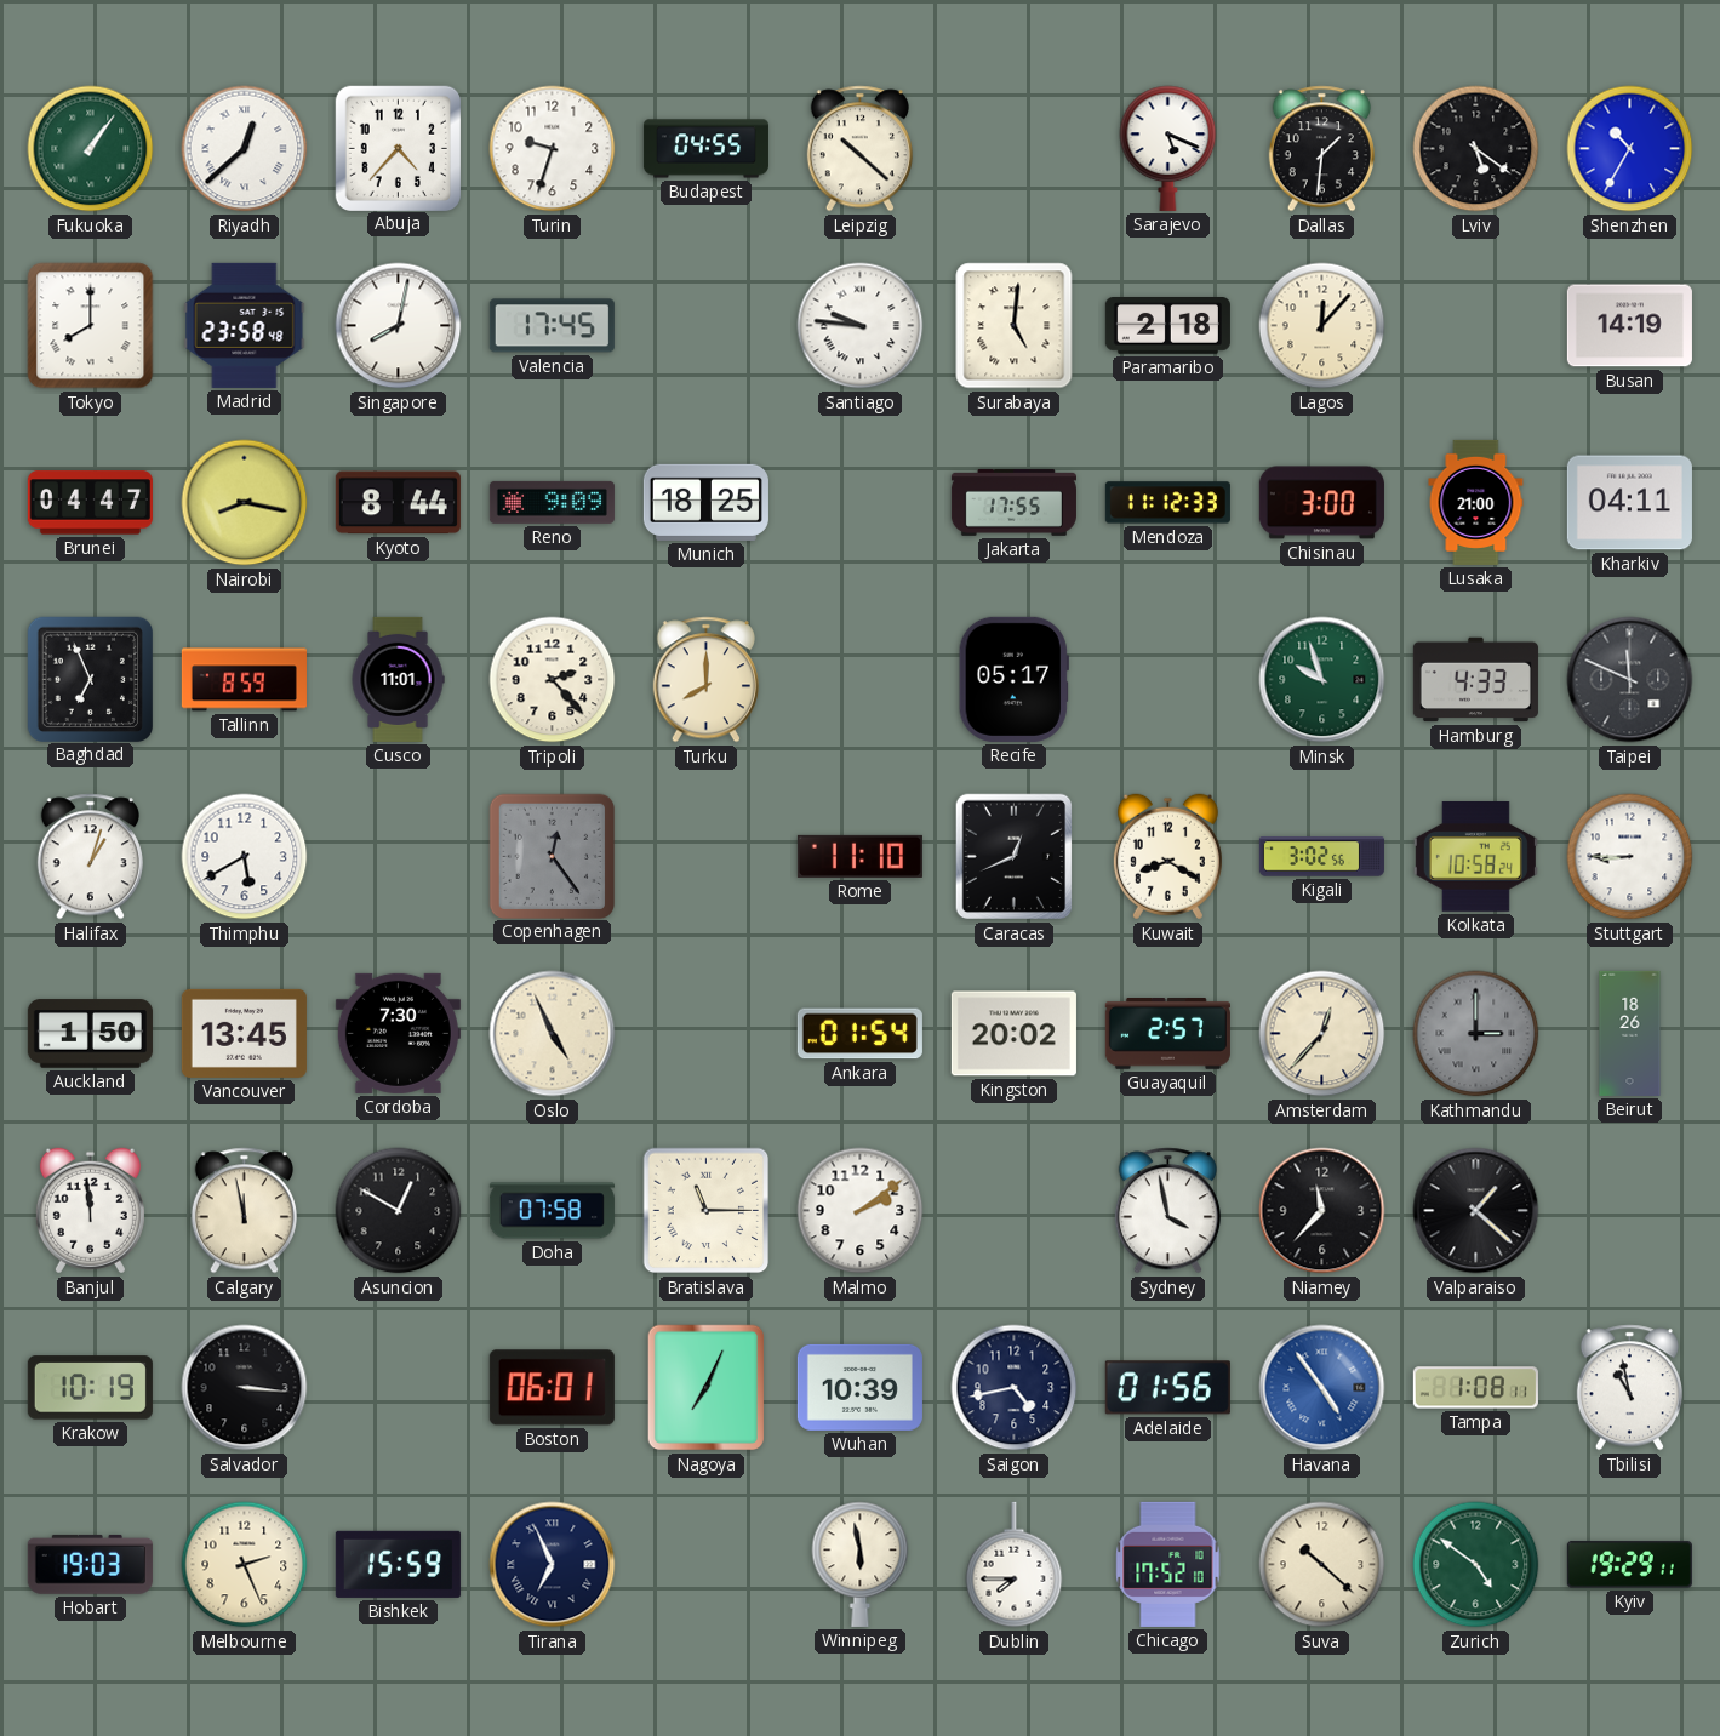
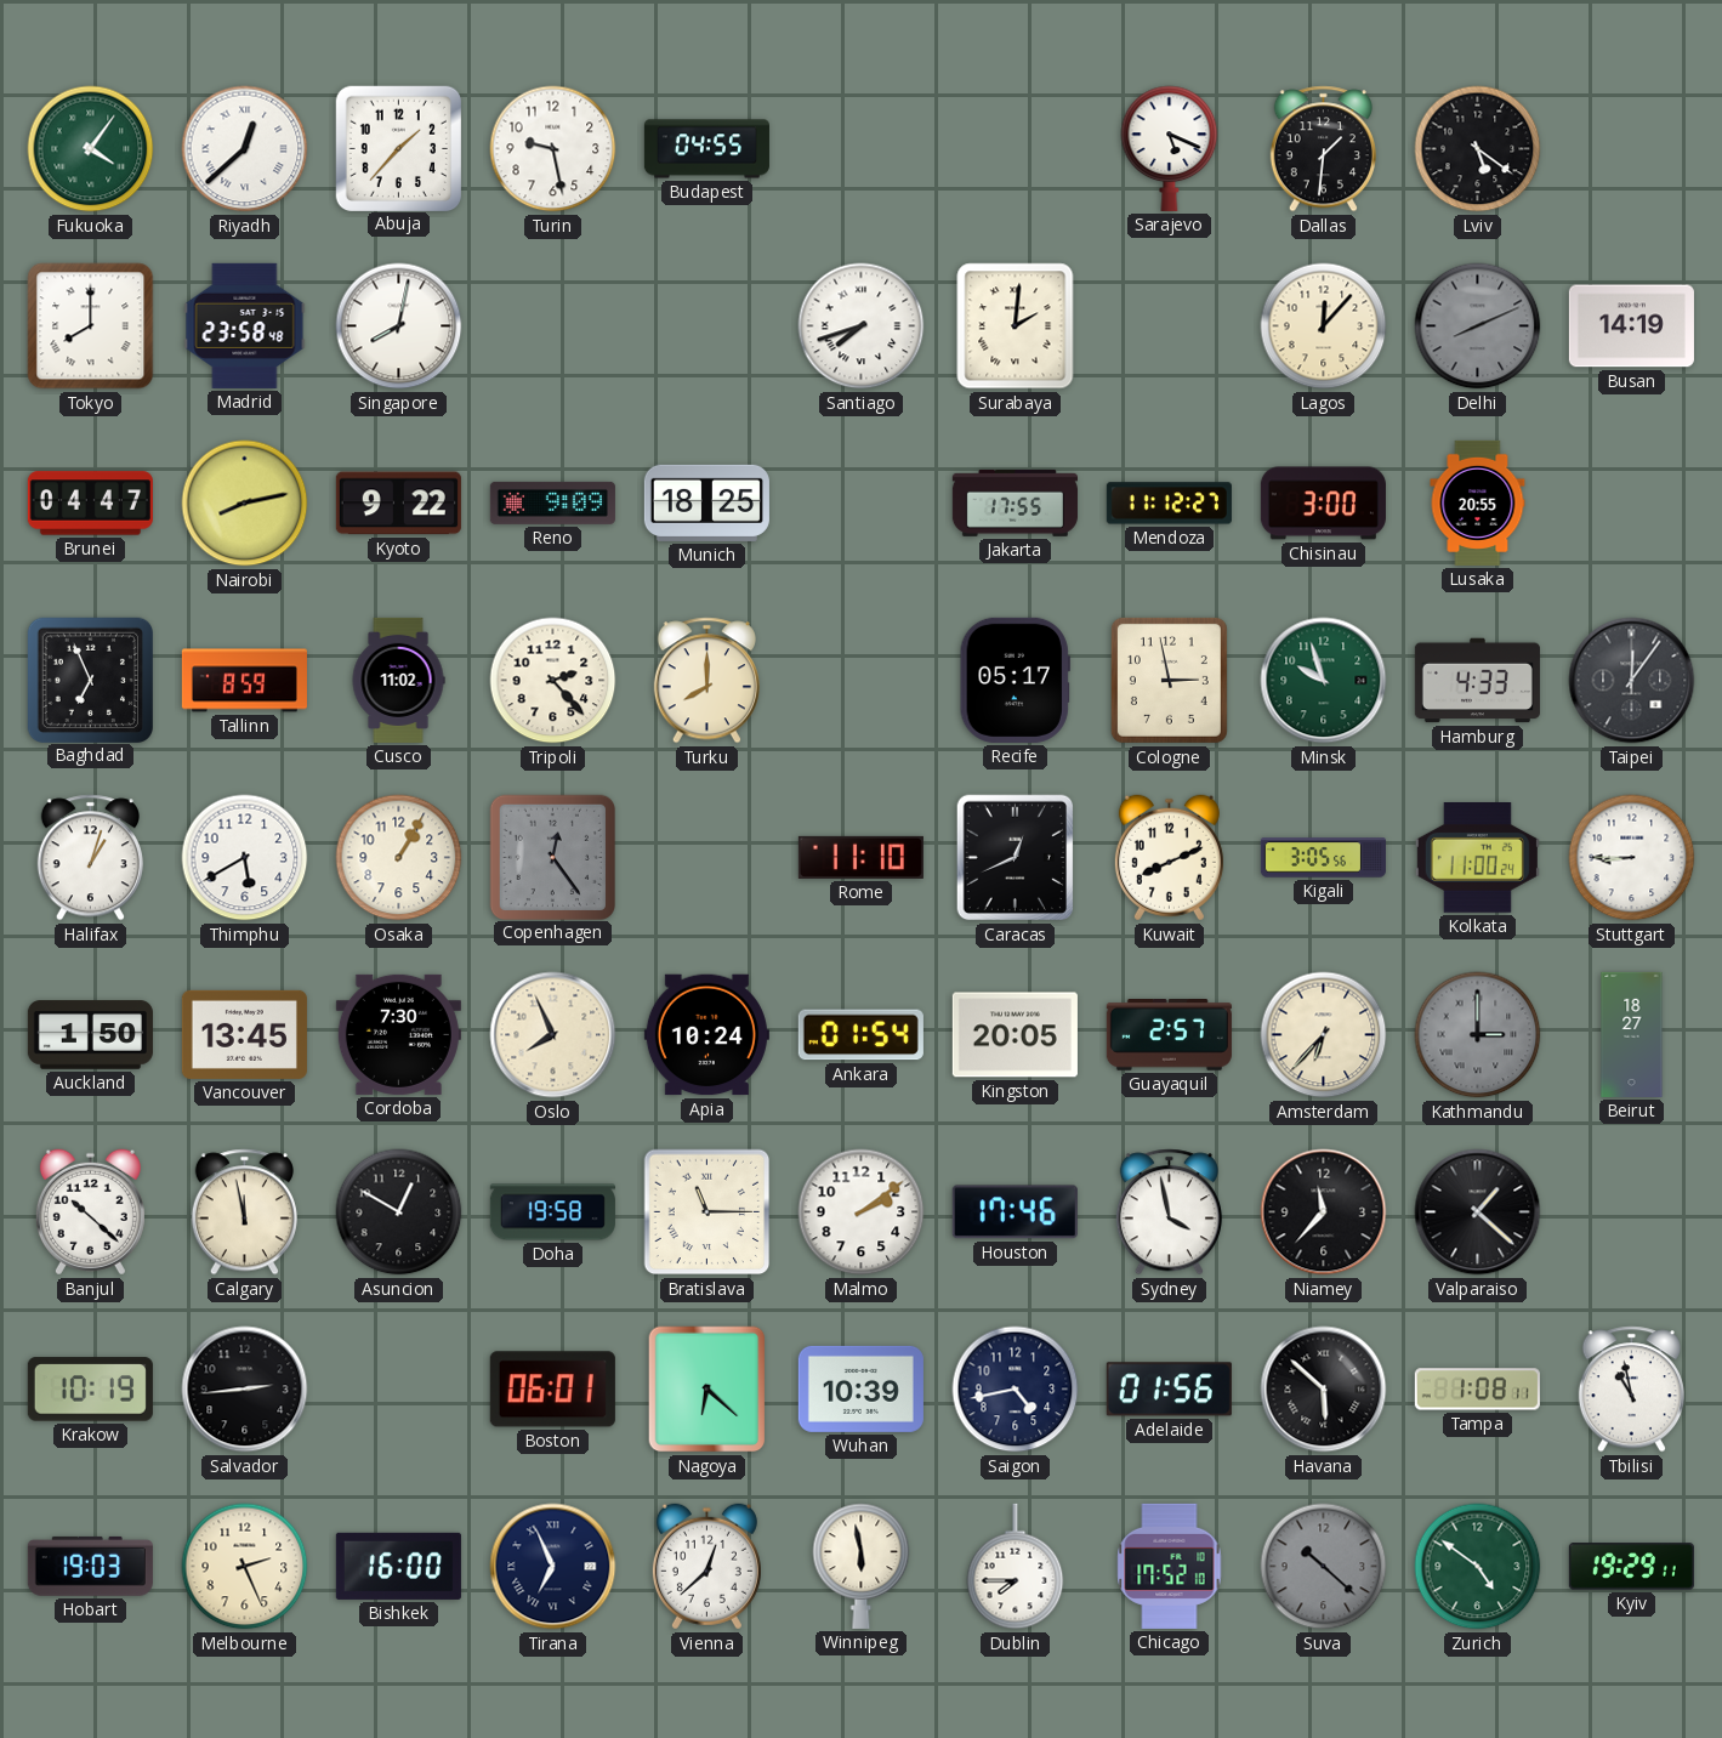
Fukuoka: 1:06 -> 4:06
Abuja: 4:37 -> 1:37
Turin: 9:33 -> 9:28
Leipzig: 10:22 -> none
Shenzhen: 10:35 -> none
Valencia: 17:45 -> none
Santiago: 9:46 -> 7:42
Surabaya: 5:01 -> 2:01
Paramaribo: 2:18 -> none
Delhi: none -> 8:11
Nairobi: 8:17 -> 8:13
Kyoto: 8:44 -> 9:22
Mendoza: 11:12:33 -> 11:12:27
Lusaka: 21:00 -> 20:55
Kharkiv: 04:11 -> none
Cusco: 11:01 -> 11:02
Cologne: none -> 2:58
Taipei: 11:49 -> 12:06
Osaka: none -> 1:05
Kuwait: 8:20 -> 8:11
Kigali: 3:02 -> 3:05
Kolkata: 10:58 -> 11:00
Oslo: 4:56 -> 7:56
Apia: none -> 10:24
Kingston: 20:02 -> 20:05
Amsterdam: 12:37 -> 6:37
Beirut: 18:26 -> 18:27
Banjul: 11:59 -> 10:22
Doha: 07:58 -> 19:58
Houston: none -> 17:46
Salvador: 3:16 -> 2:44
Nagoya: 7:04 -> 6:22
Havana: 4:54 -> 5:52
Havana dial: blue -> black
Bishkek: 15:59 -> 16:00
Vienna: none -> 12:38
Suva dial: cream -> grey
